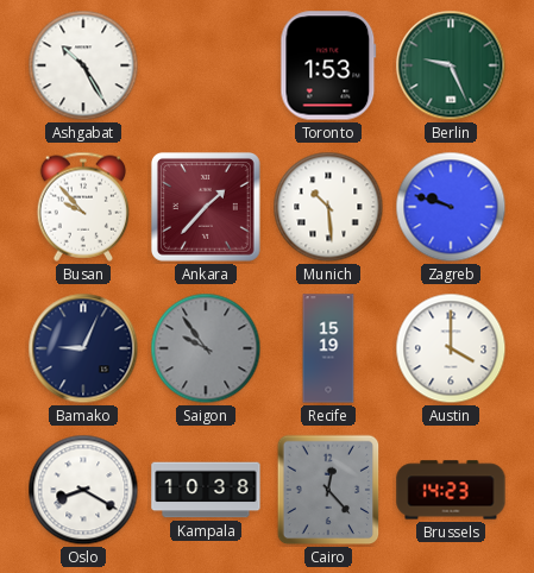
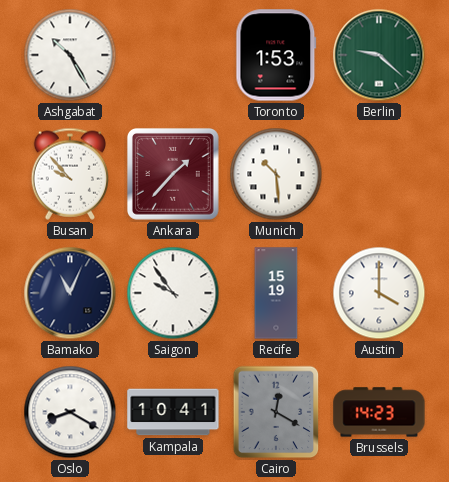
Berlin: 9:26 -> 9:22
Zagreb: 9:48 -> none
Bamako: 9:04 -> 11:04
Saigon dial: grey -> white
Kampala: 10:38 -> 10:41
Cairo: 12:23 -> 12:20
